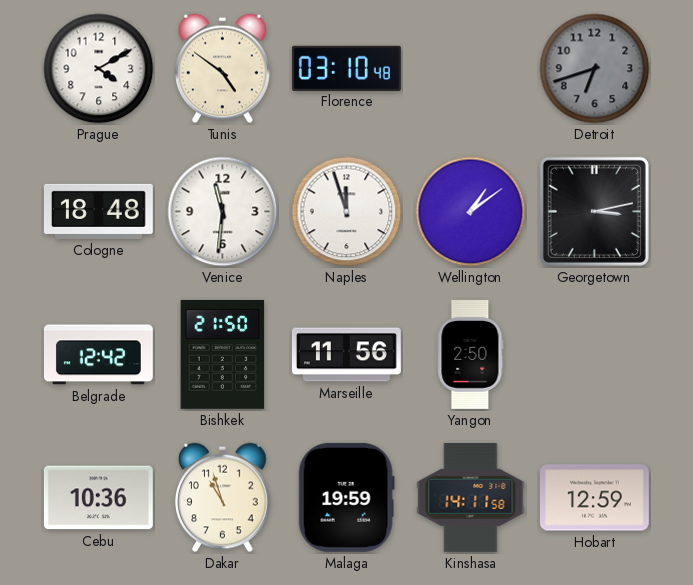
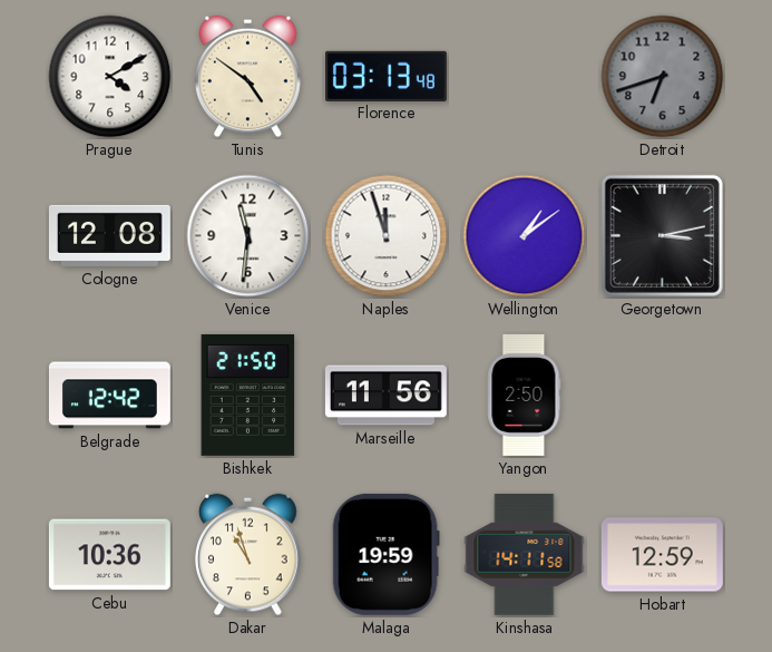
Florence: 03:10 -> 03:13
Cologne: 18:48 -> 12:08
